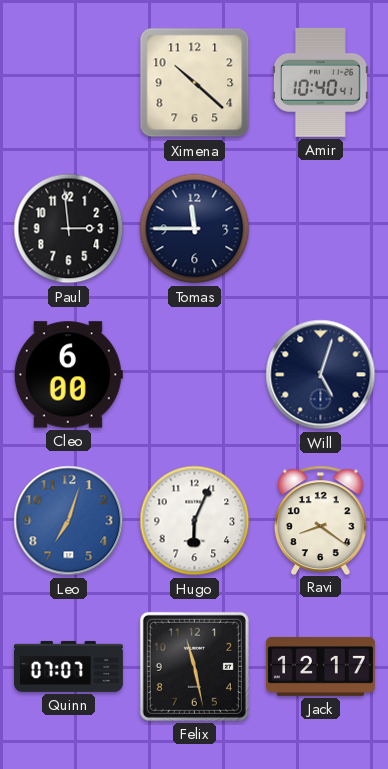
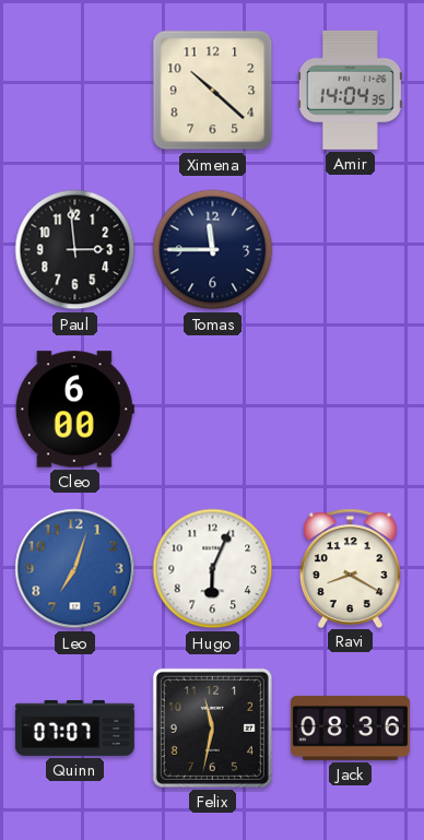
Amir: 10:40 -> 14:04
Will: 5:03 -> none
Ravi: 8:21 -> 8:20
Felix: 11:28 -> 11:32
Jack: 12:17 -> 08:36
